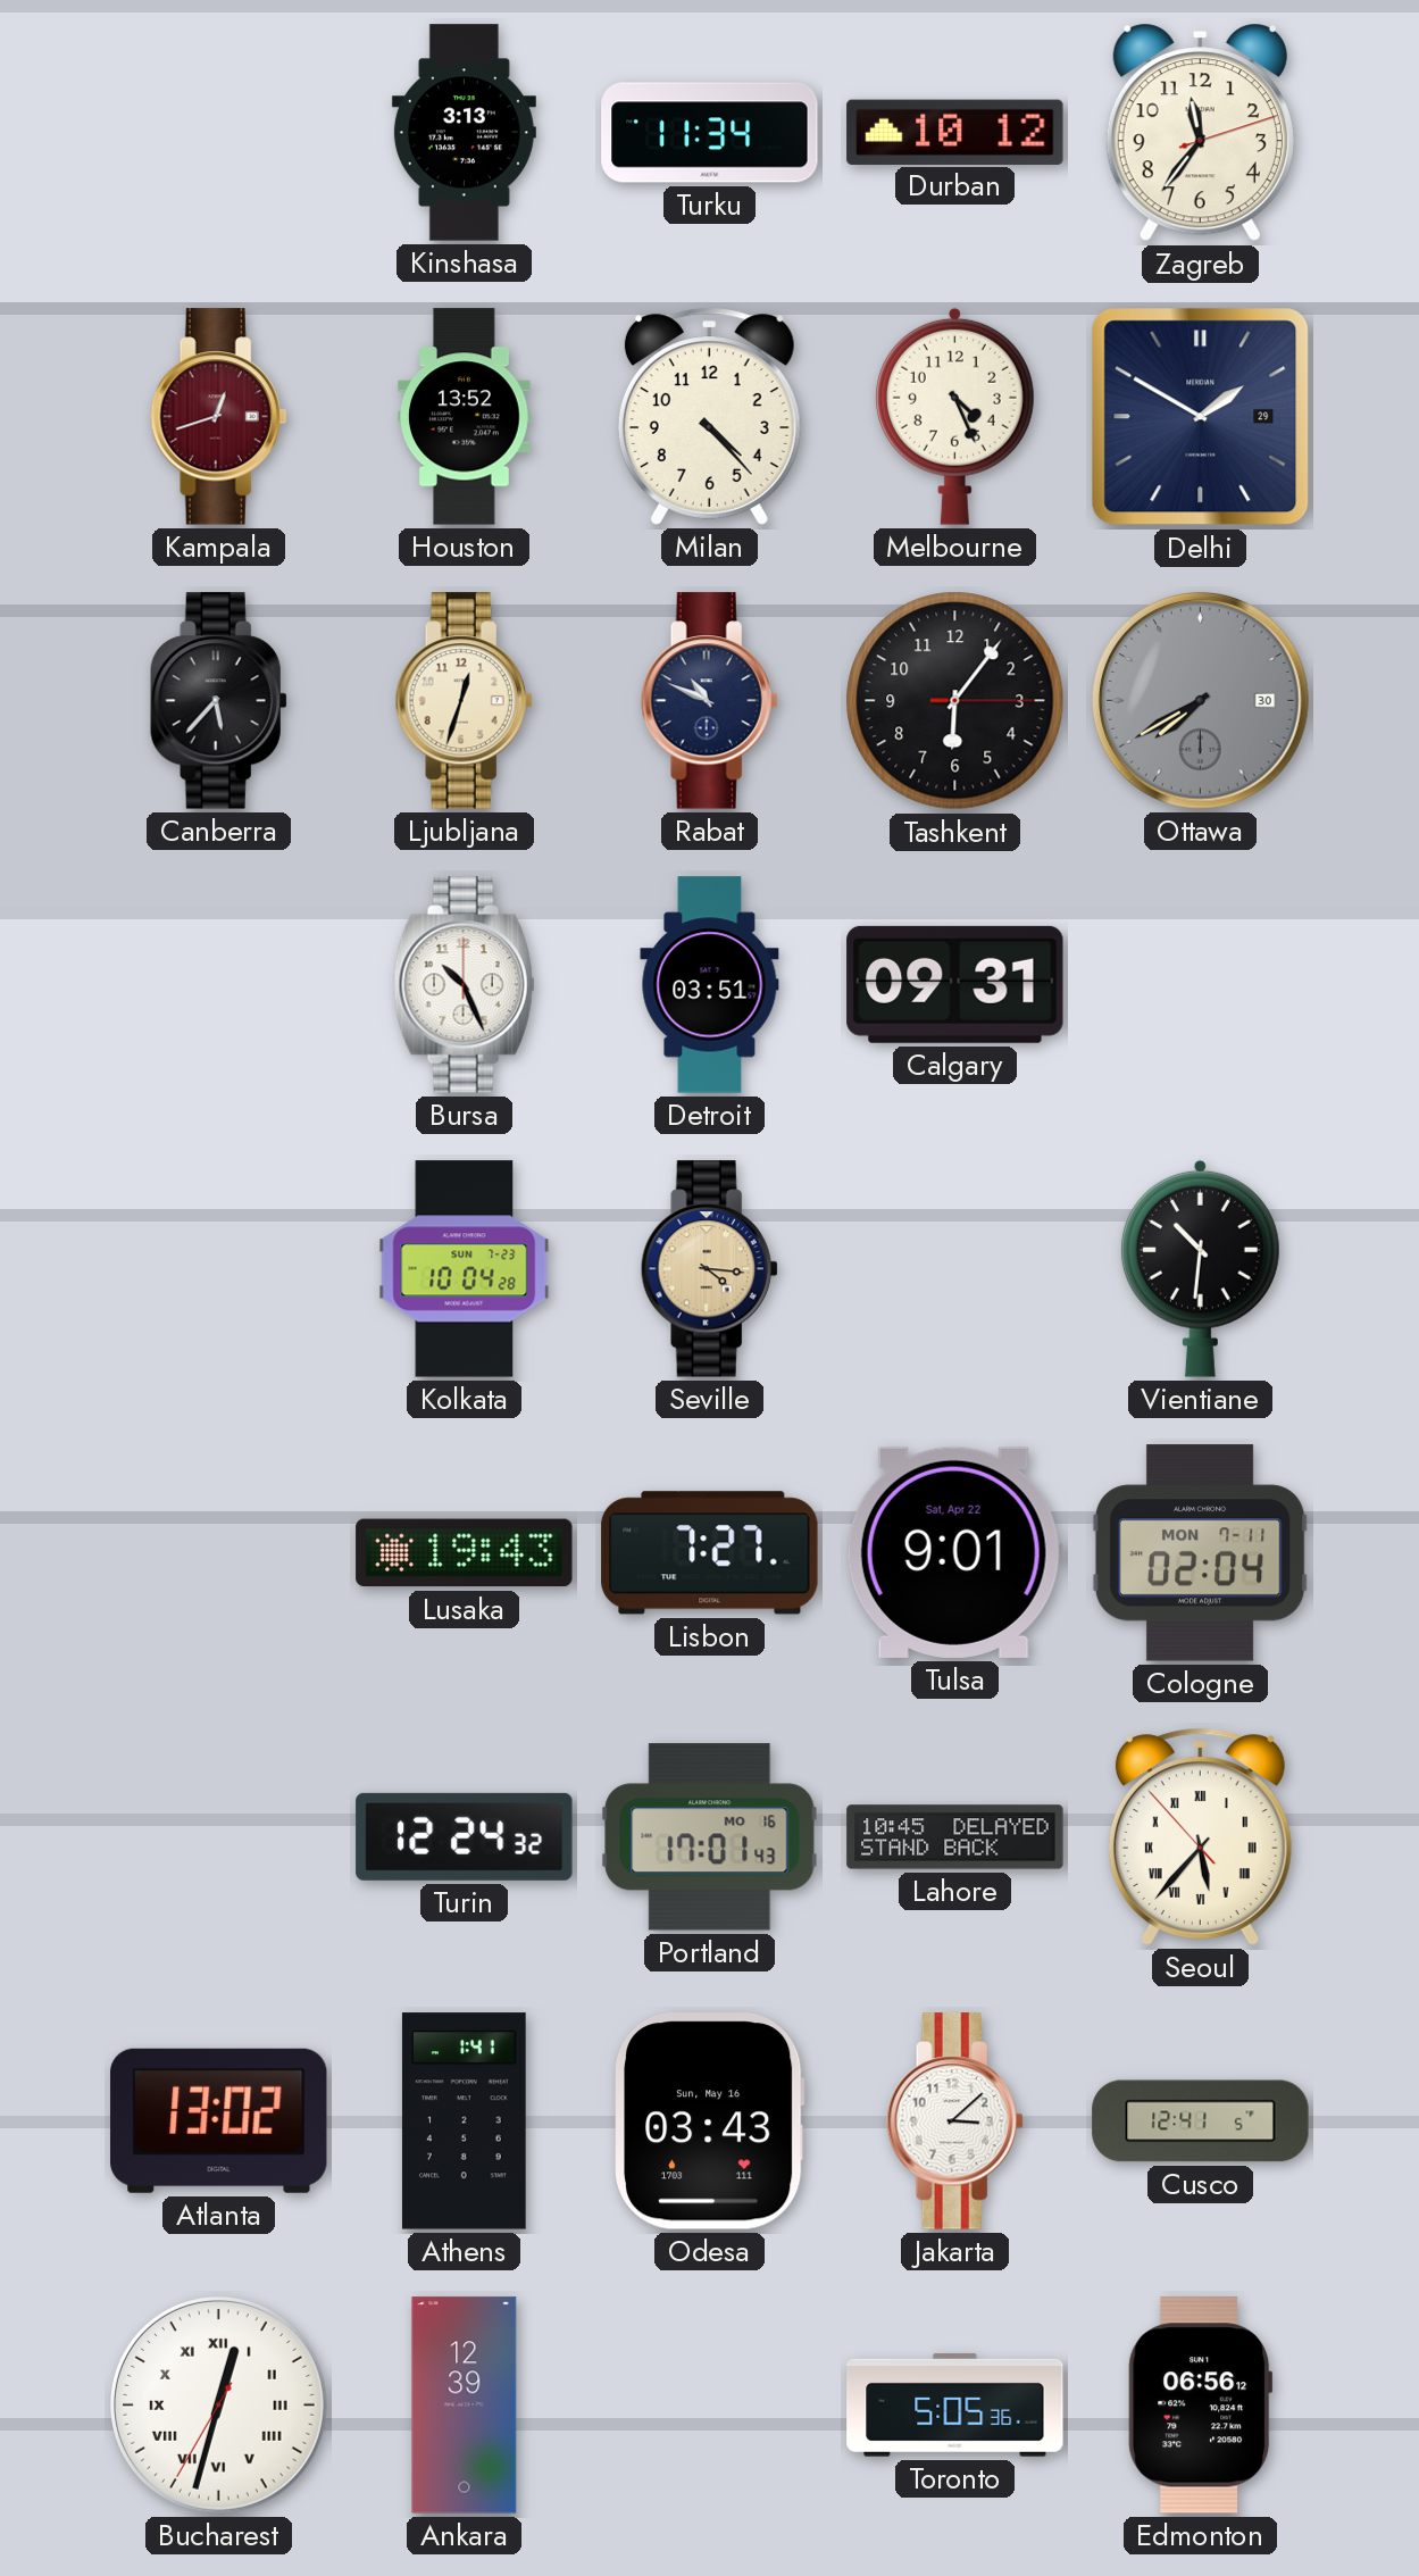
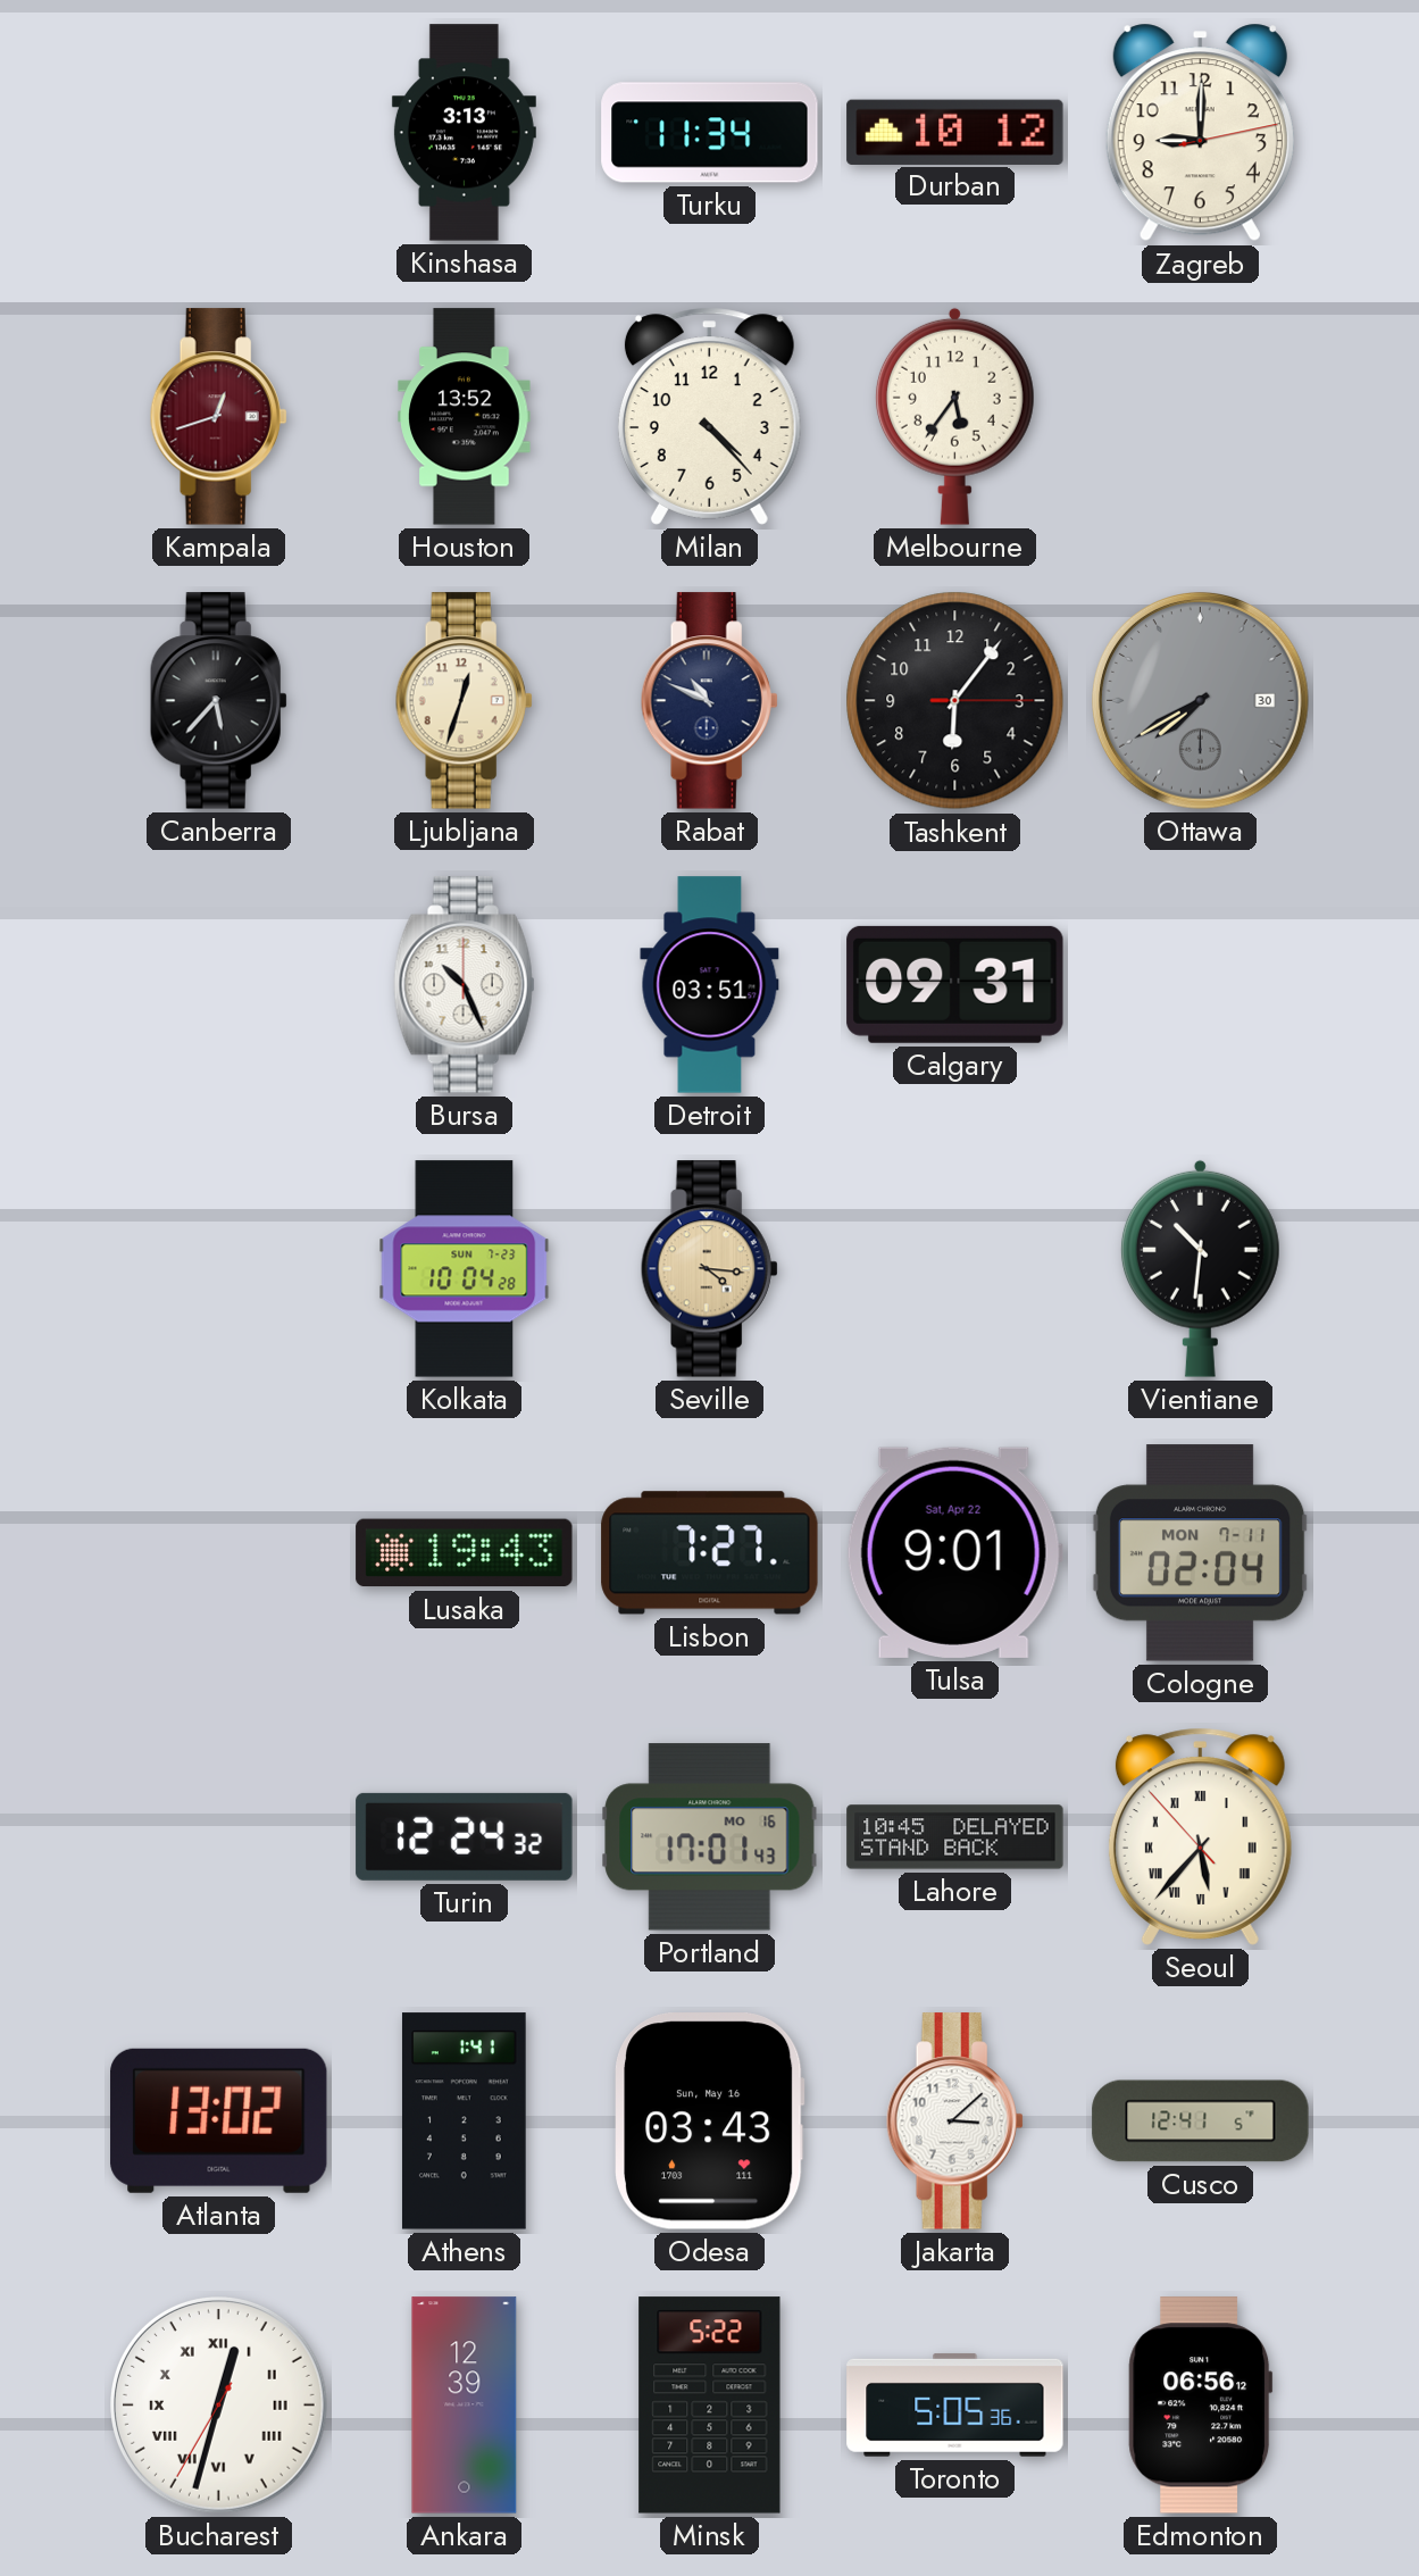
Zagreb: 11:36 -> 9:00
Melbourne: 4:26 -> 5:36
Delhi: 1:50 -> none
Minsk: none -> 5:22
